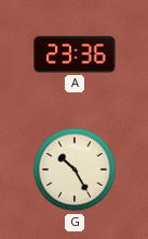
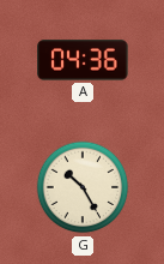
A: 23:36 -> 04:36
